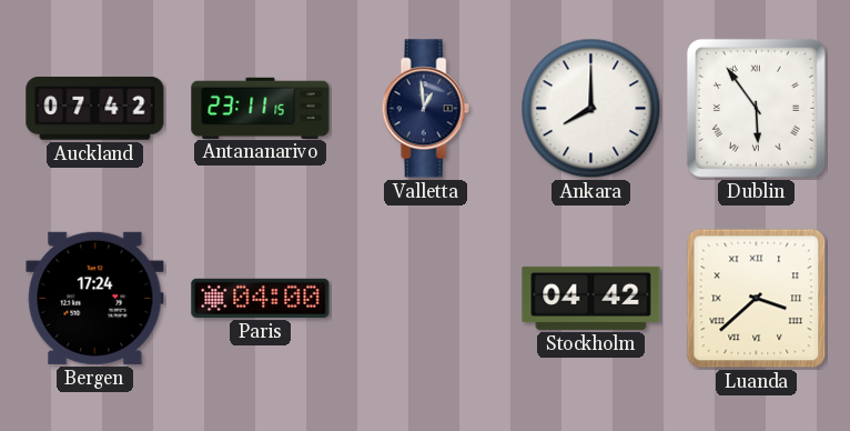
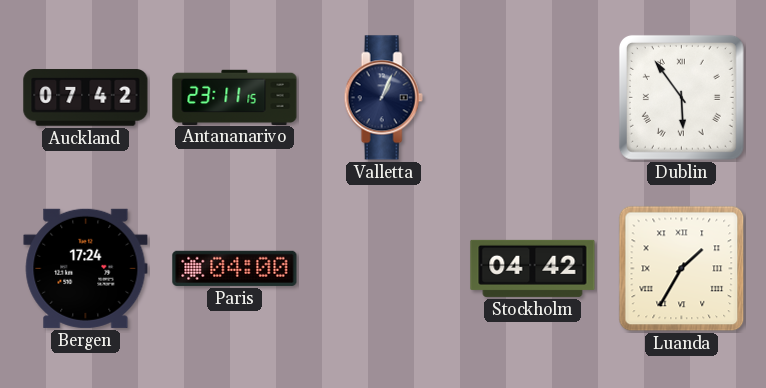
Valletta: 12:59 -> 1:04
Ankara: 8:00 -> none
Luanda: 3:38 -> 1:35
